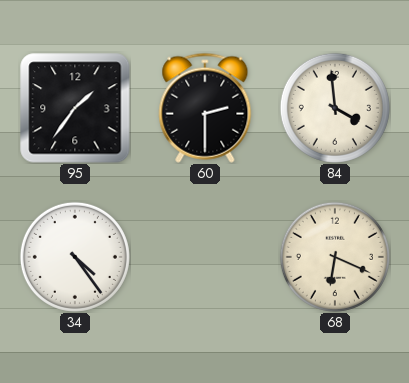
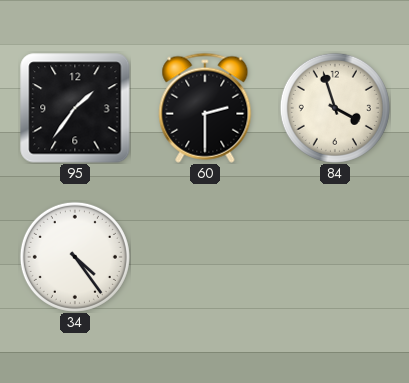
84: 3:59 -> 3:57
68: 6:19 -> none
